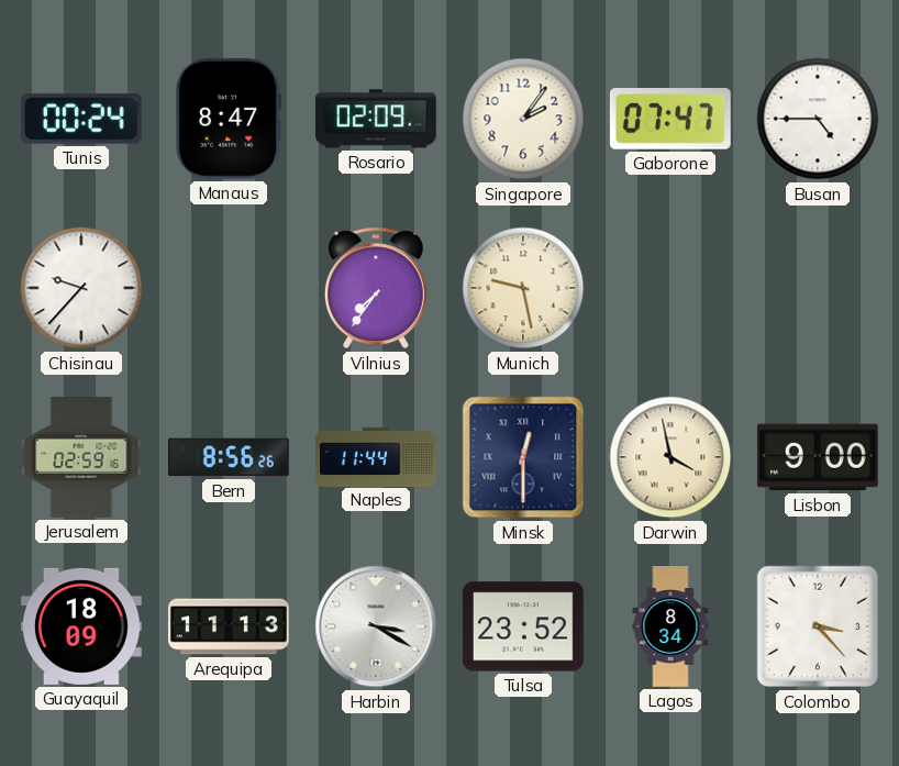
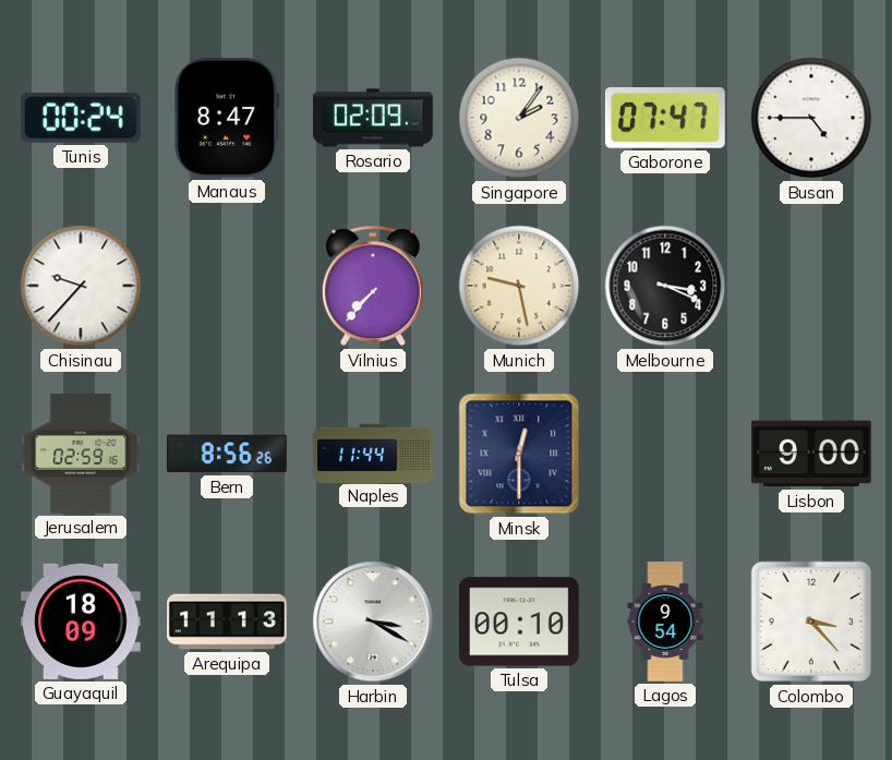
Vilnius: 7:36 -> 7:37
Melbourne: none -> 3:19
Darwin: 3:58 -> none
Tulsa: 23:52 -> 00:10
Lagos: 8:34 -> 9:54
